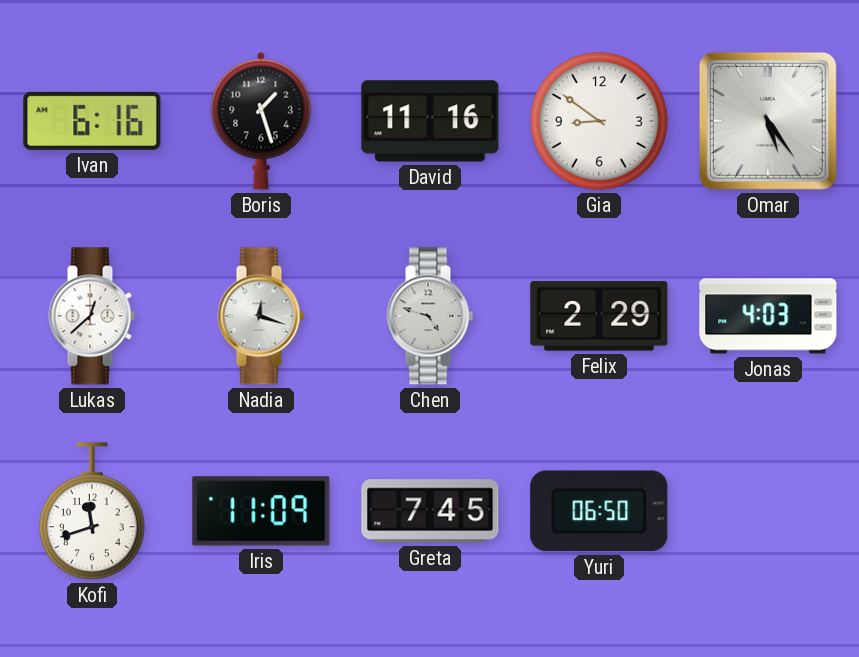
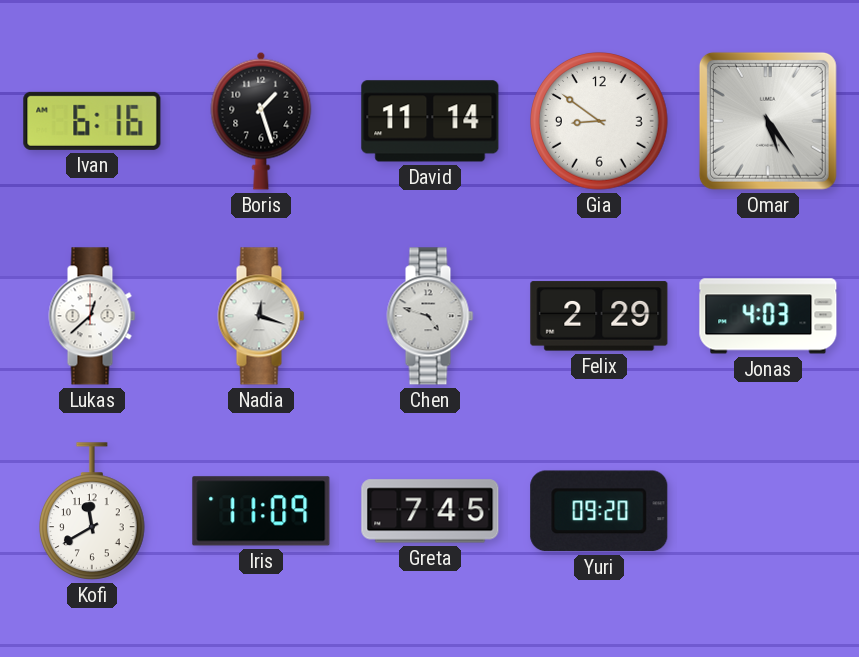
David: 11:16 -> 11:14
Kofi: 11:42 -> 11:40
Yuri: 06:50 -> 09:20
